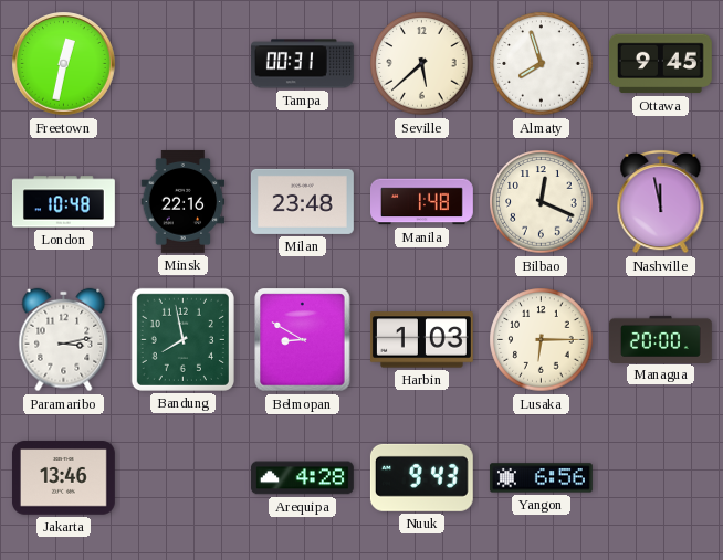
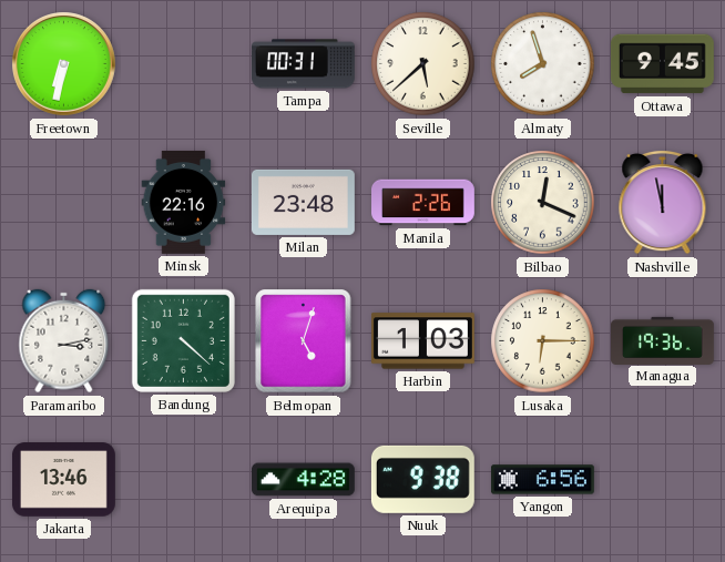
Freetown: 12:32 -> 6:32
London: 10:48 -> none
Manila: 1:48 -> 2:26
Bandung: 7:58 -> 4:22
Belmopan: 8:50 -> 5:03
Managua: 20:00 -> 19:36
Nuuk: 9:43 -> 9:38
